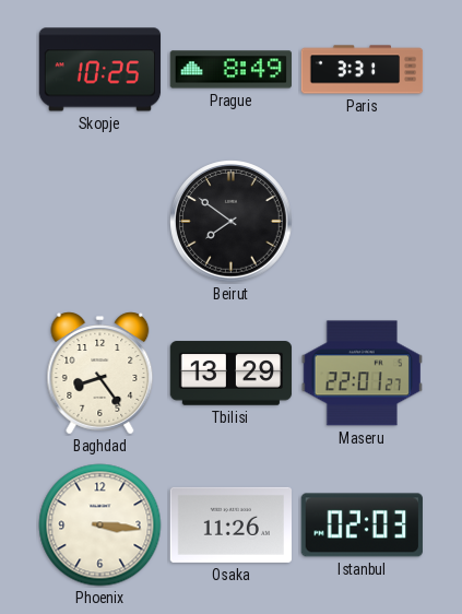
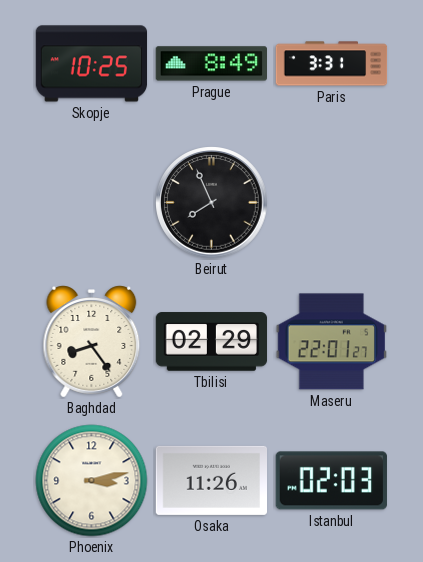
Beirut: 7:51 -> 7:56
Tbilisi: 13:29 -> 02:29
Phoenix: 3:16 -> 3:13
